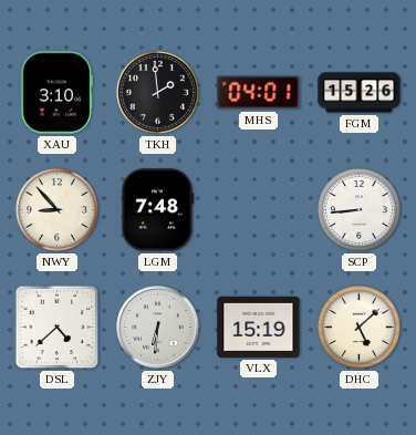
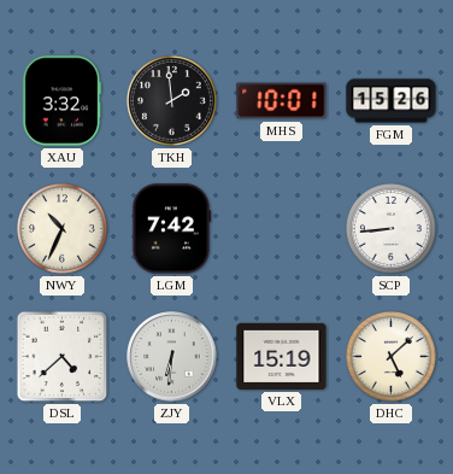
XAU: 3:10 -> 3:32
MHS: 04:01 -> 10:01
NWY: 8:53 -> 10:34
LGM: 7:48 -> 7:42
